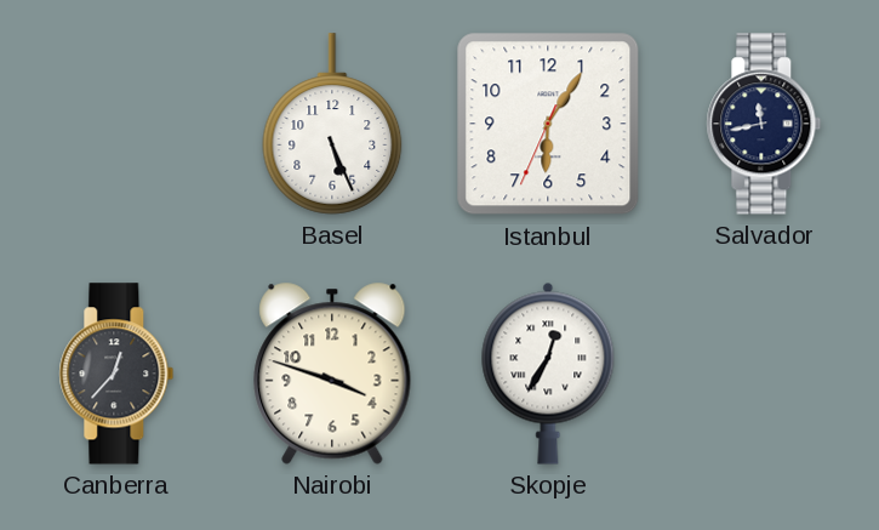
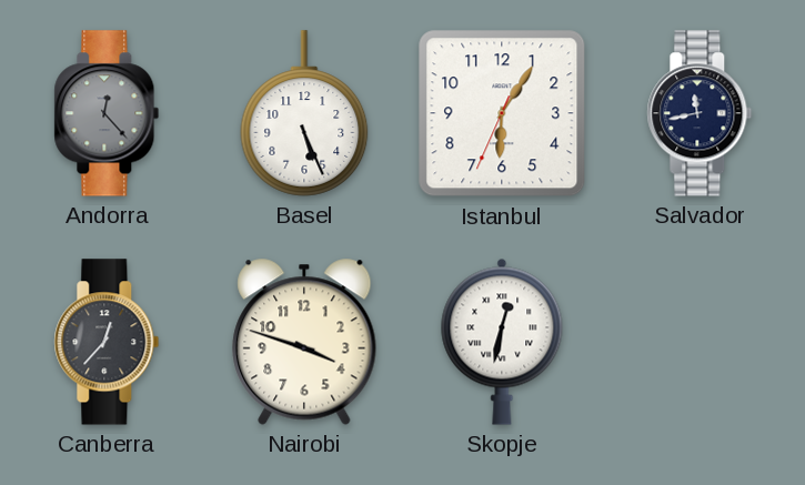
Andorra: none -> 12:23
Skopje: 12:35 -> 12:32
